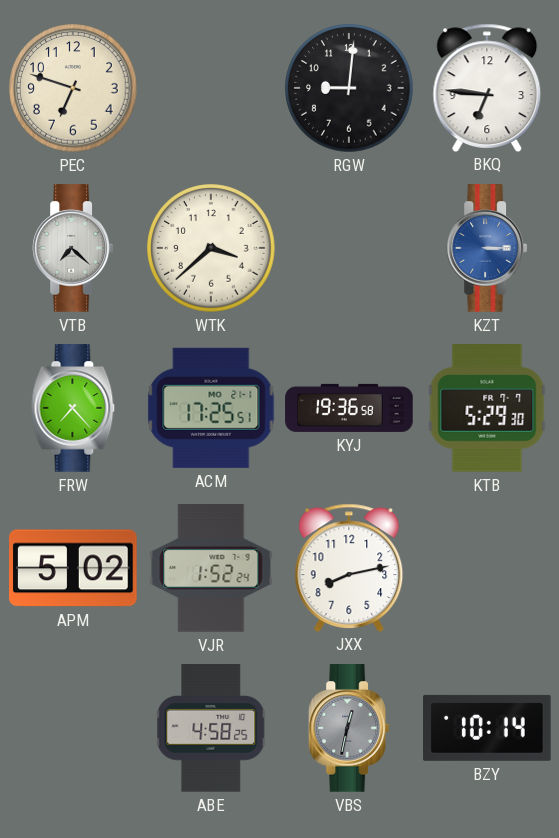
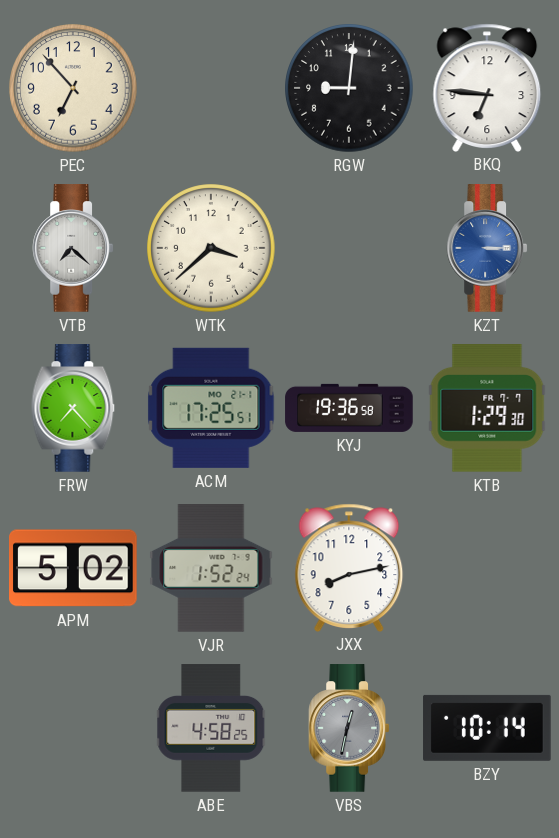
PEC: 6:48 -> 6:53
KTB: 5:29 -> 1:29
